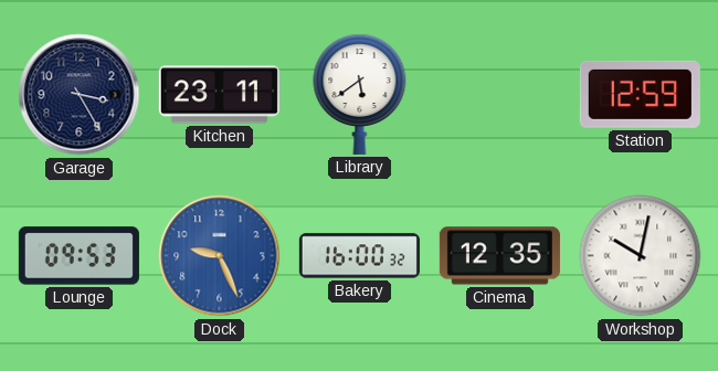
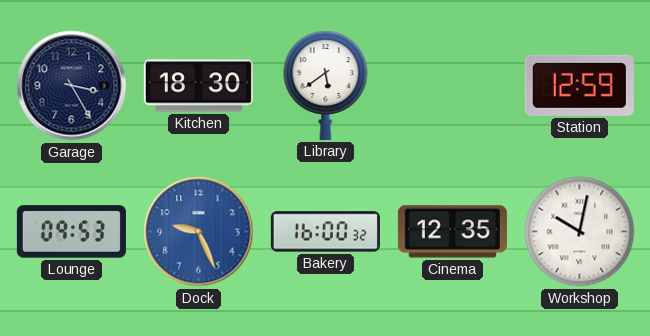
Kitchen: 23:11 -> 18:30
